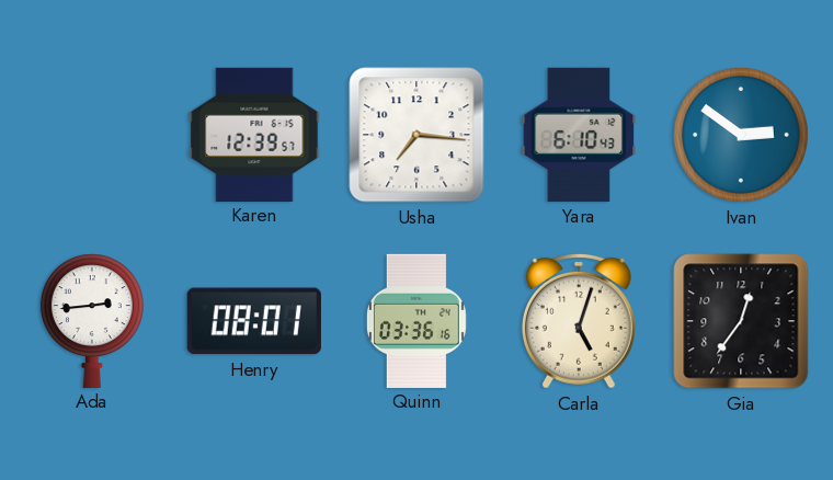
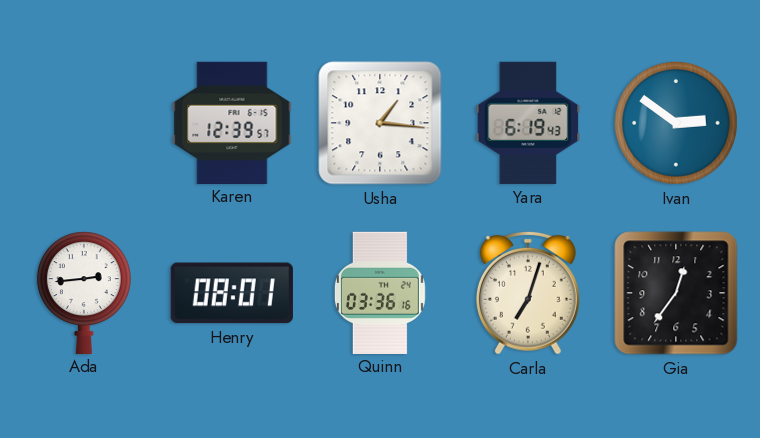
Usha: 7:16 -> 1:16
Yara: 6:10 -> 6:19
Carla: 5:03 -> 7:03
